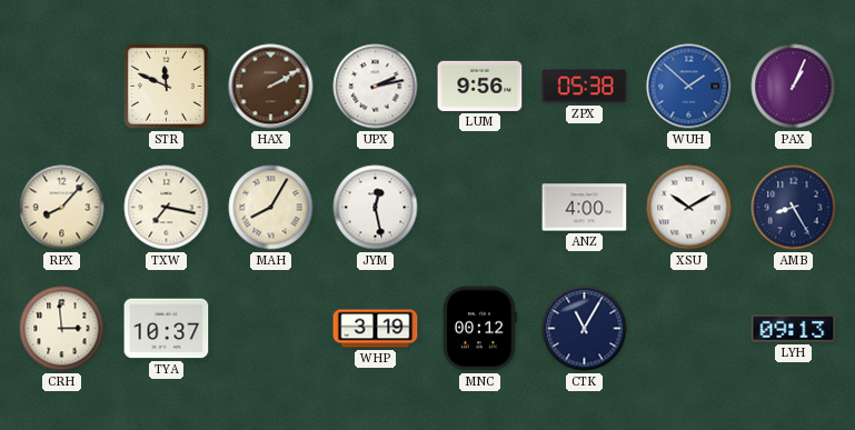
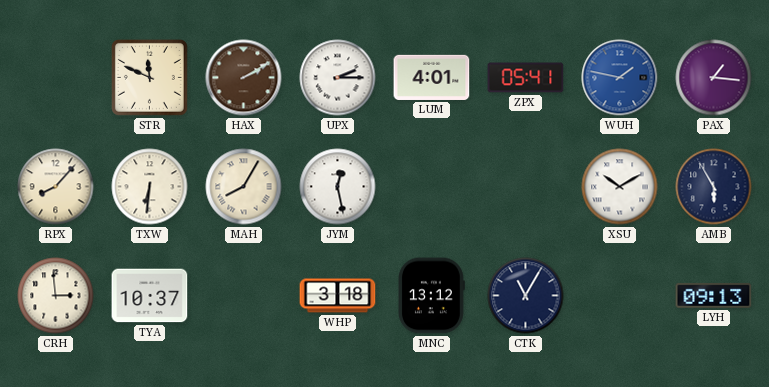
UPX: 2:13 -> 2:15
LUM: 9:56 -> 4:01
ZPX: 05:38 -> 05:41
WUH: 1:52 -> 1:47
PAX: 1:04 -> 1:16
TXW: 7:17 -> 6:31
ANZ: 4:00 -> none
AMB: 8:25 -> 5:55
WHP: 3:19 -> 3:18
MNC: 00:12 -> 13:12
